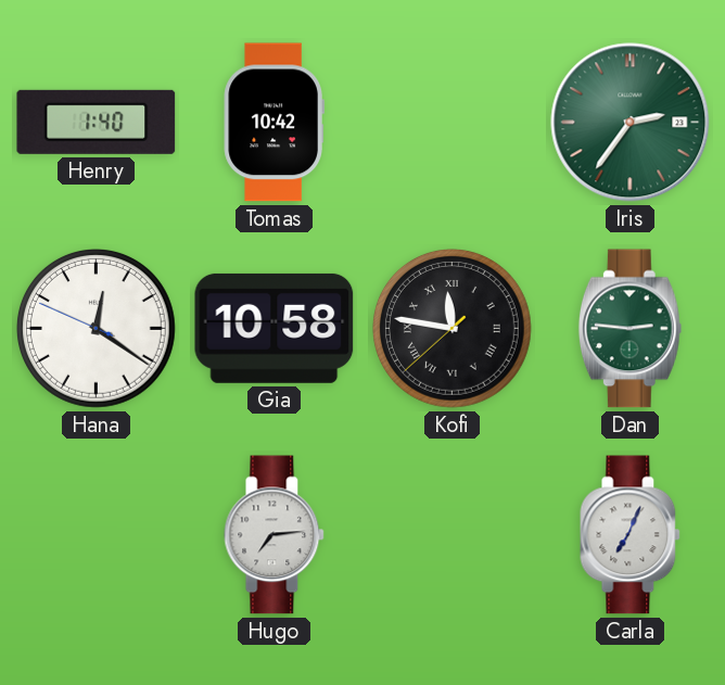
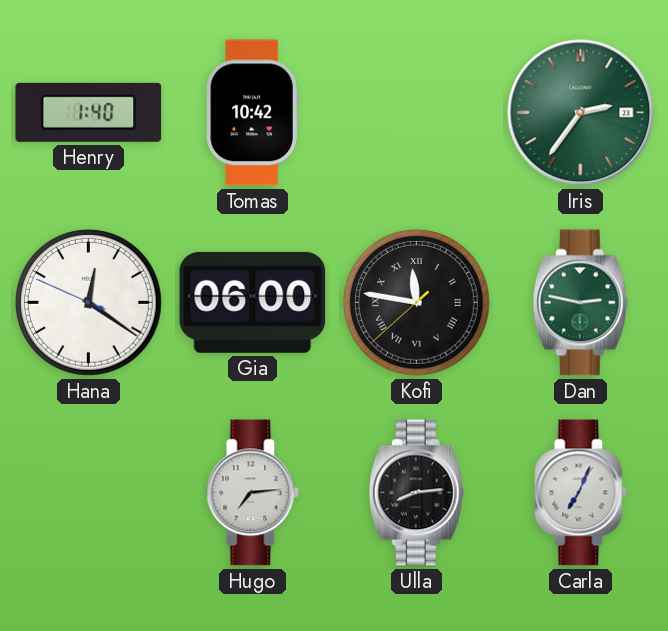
Gia: 10:58 -> 06:00
Dan: 2:46 -> 2:47
Ulla: none -> 8:14
